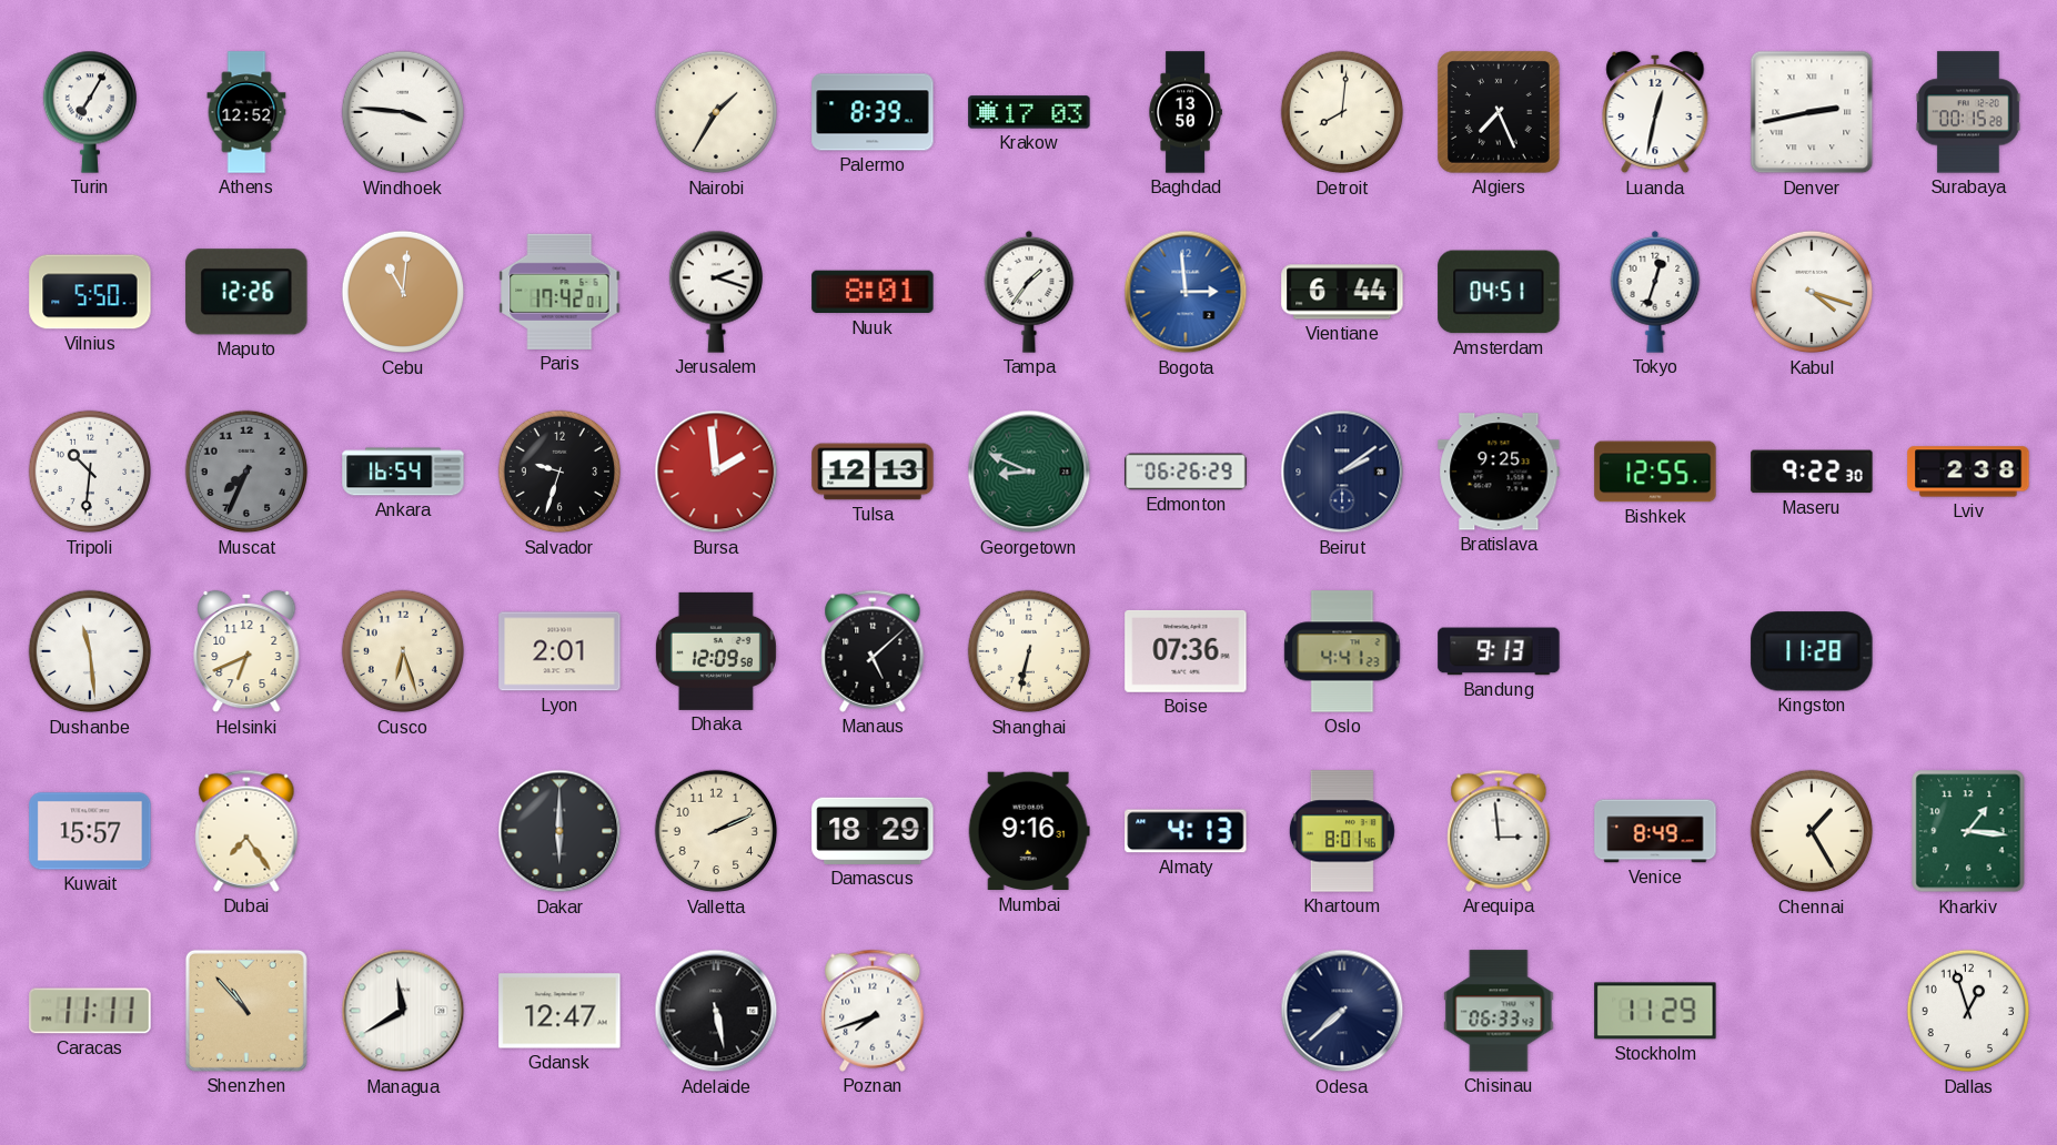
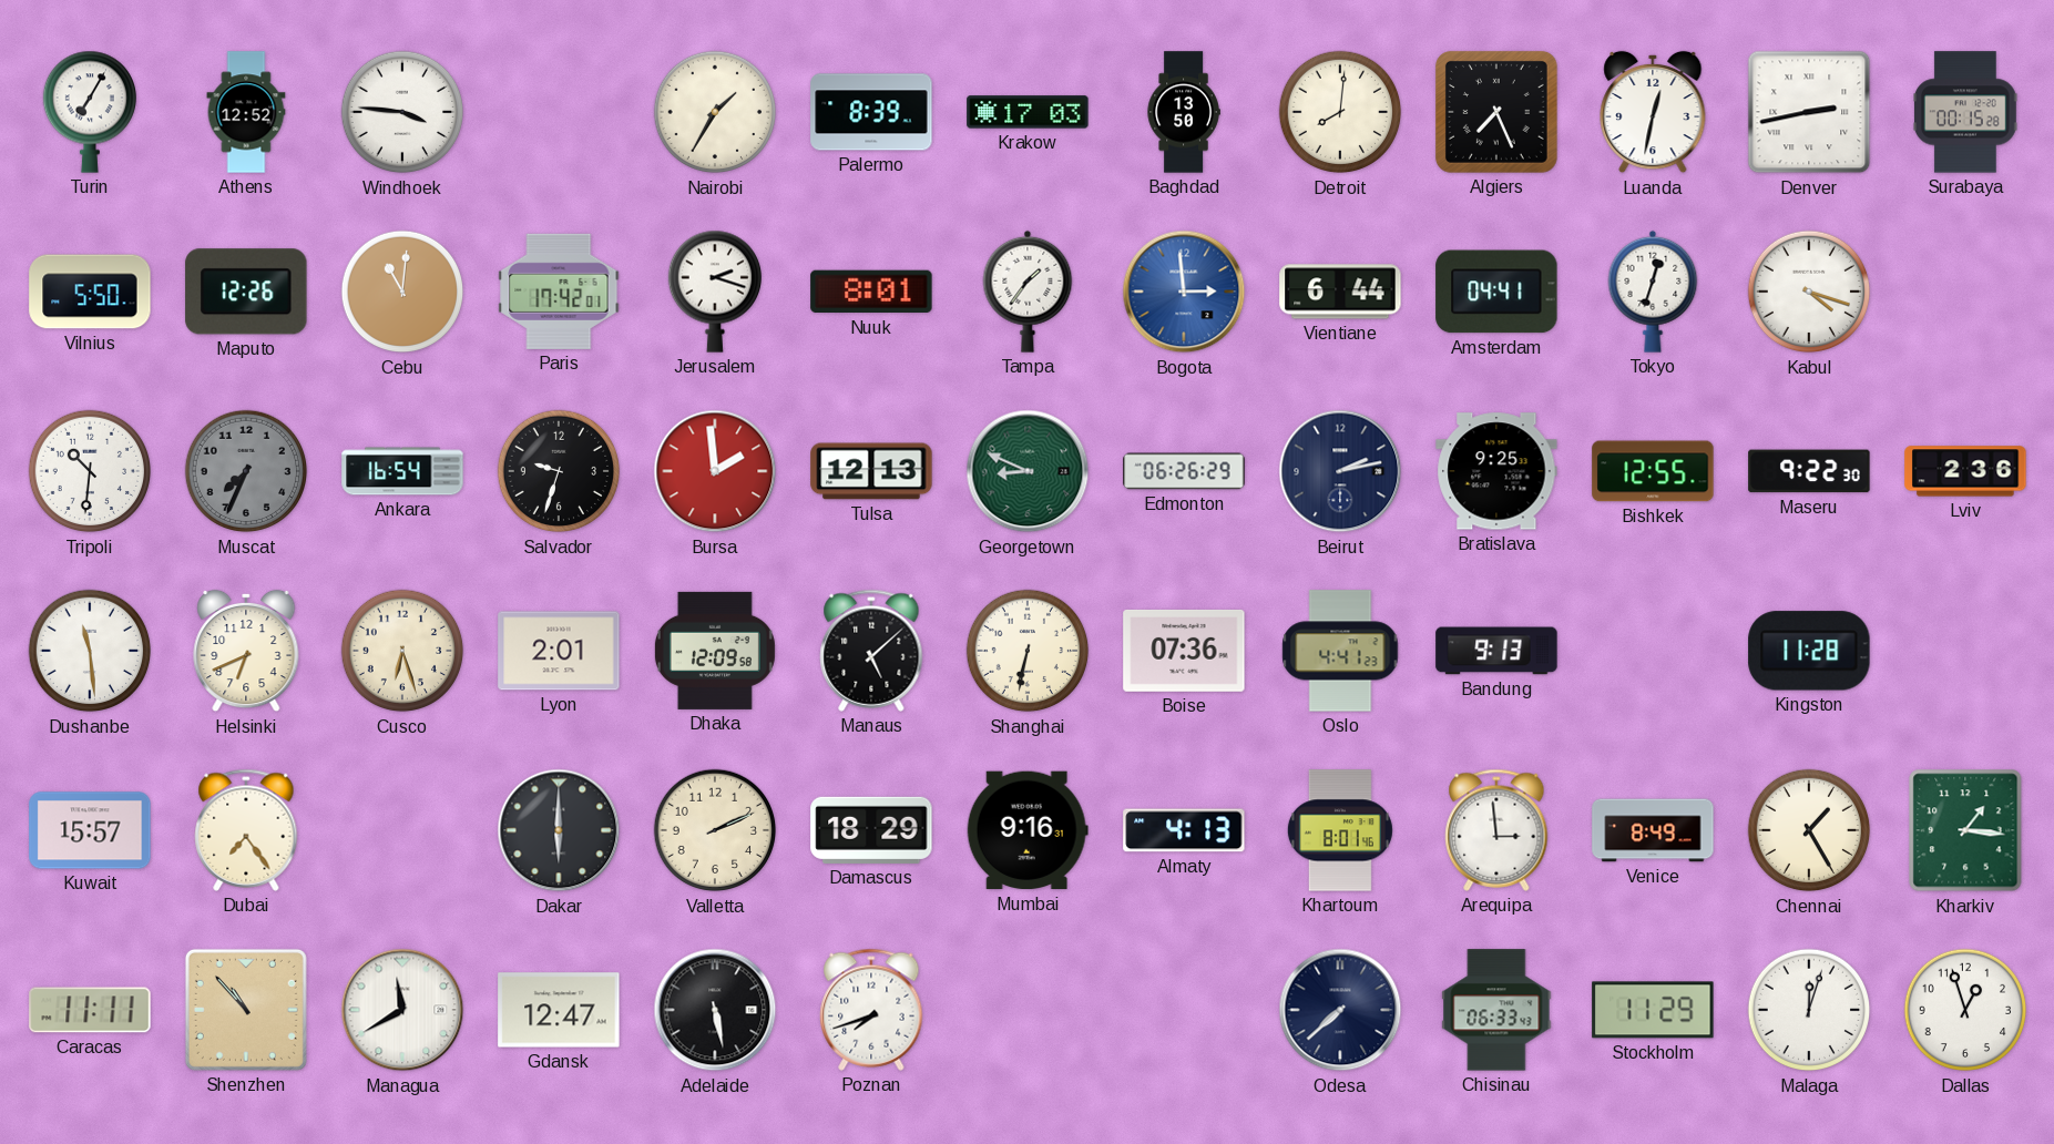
Amsterdam: 04:51 -> 04:41
Beirut: 2:09 -> 2:13
Lviv: 2:38 -> 2:36
Malaga: none -> 12:03
